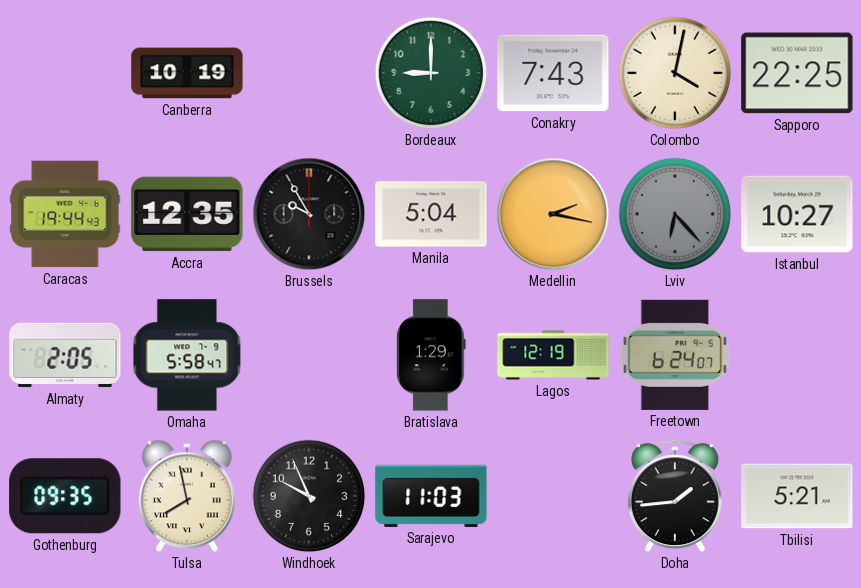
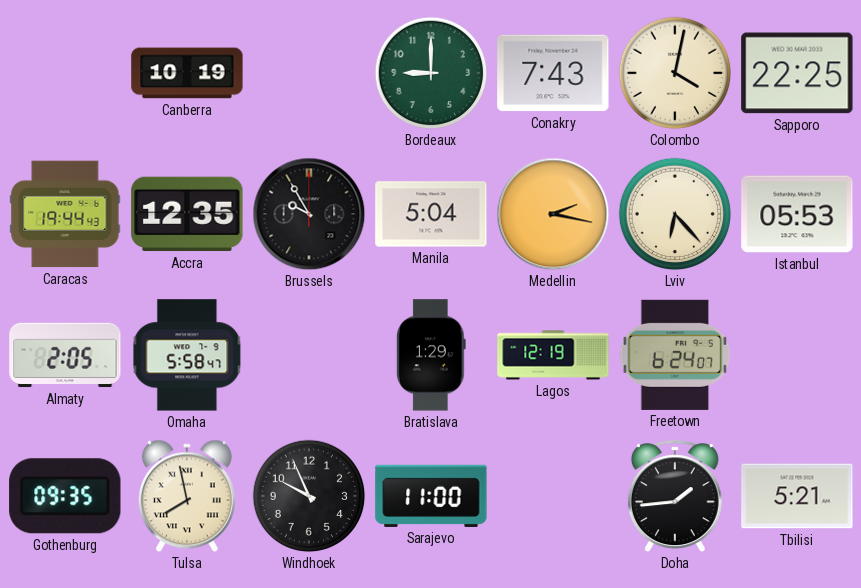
Lviv dial: grey -> cream
Istanbul: 10:27 -> 05:53
Sarajevo: 11:03 -> 11:00
